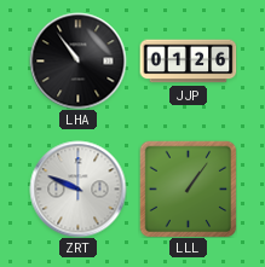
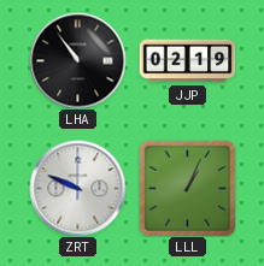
JJP: 01:26 -> 02:19
LLL: 1:06 -> 1:04
